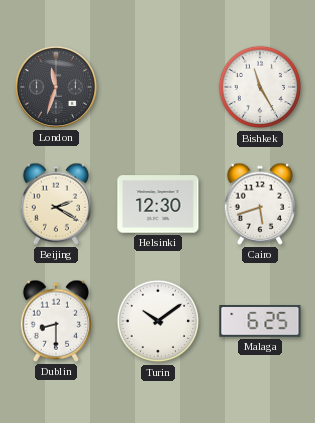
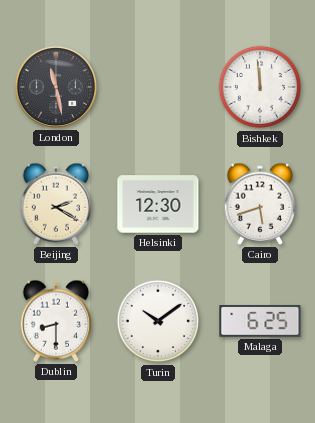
London: 11:33 -> 11:28
Bishkek: 11:25 -> 11:59
